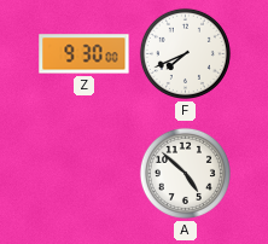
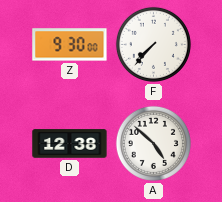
F: 7:41 -> 7:37
D: none -> 12:38
